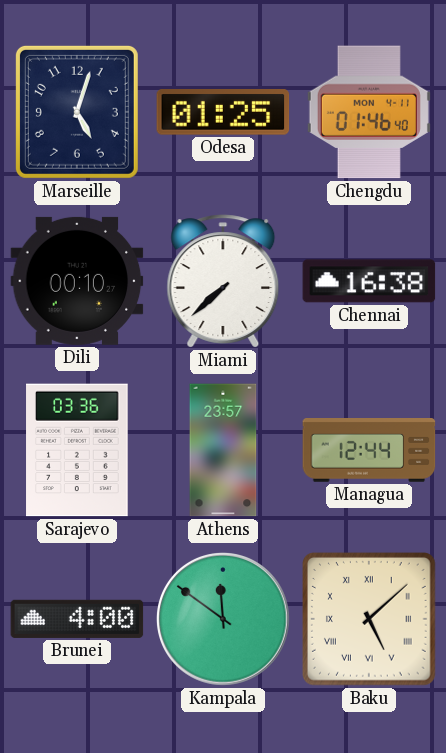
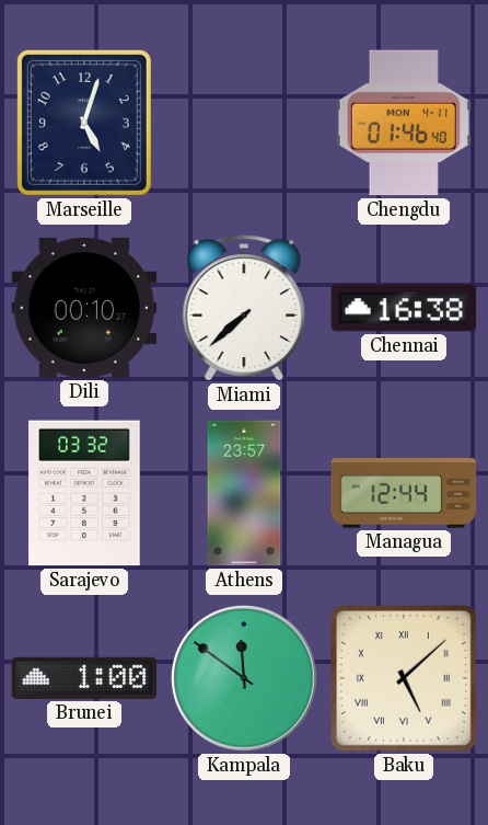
Odesa: 01:25 -> none
Sarajevo: 03:36 -> 03:32
Brunei: 4:00 -> 1:00
